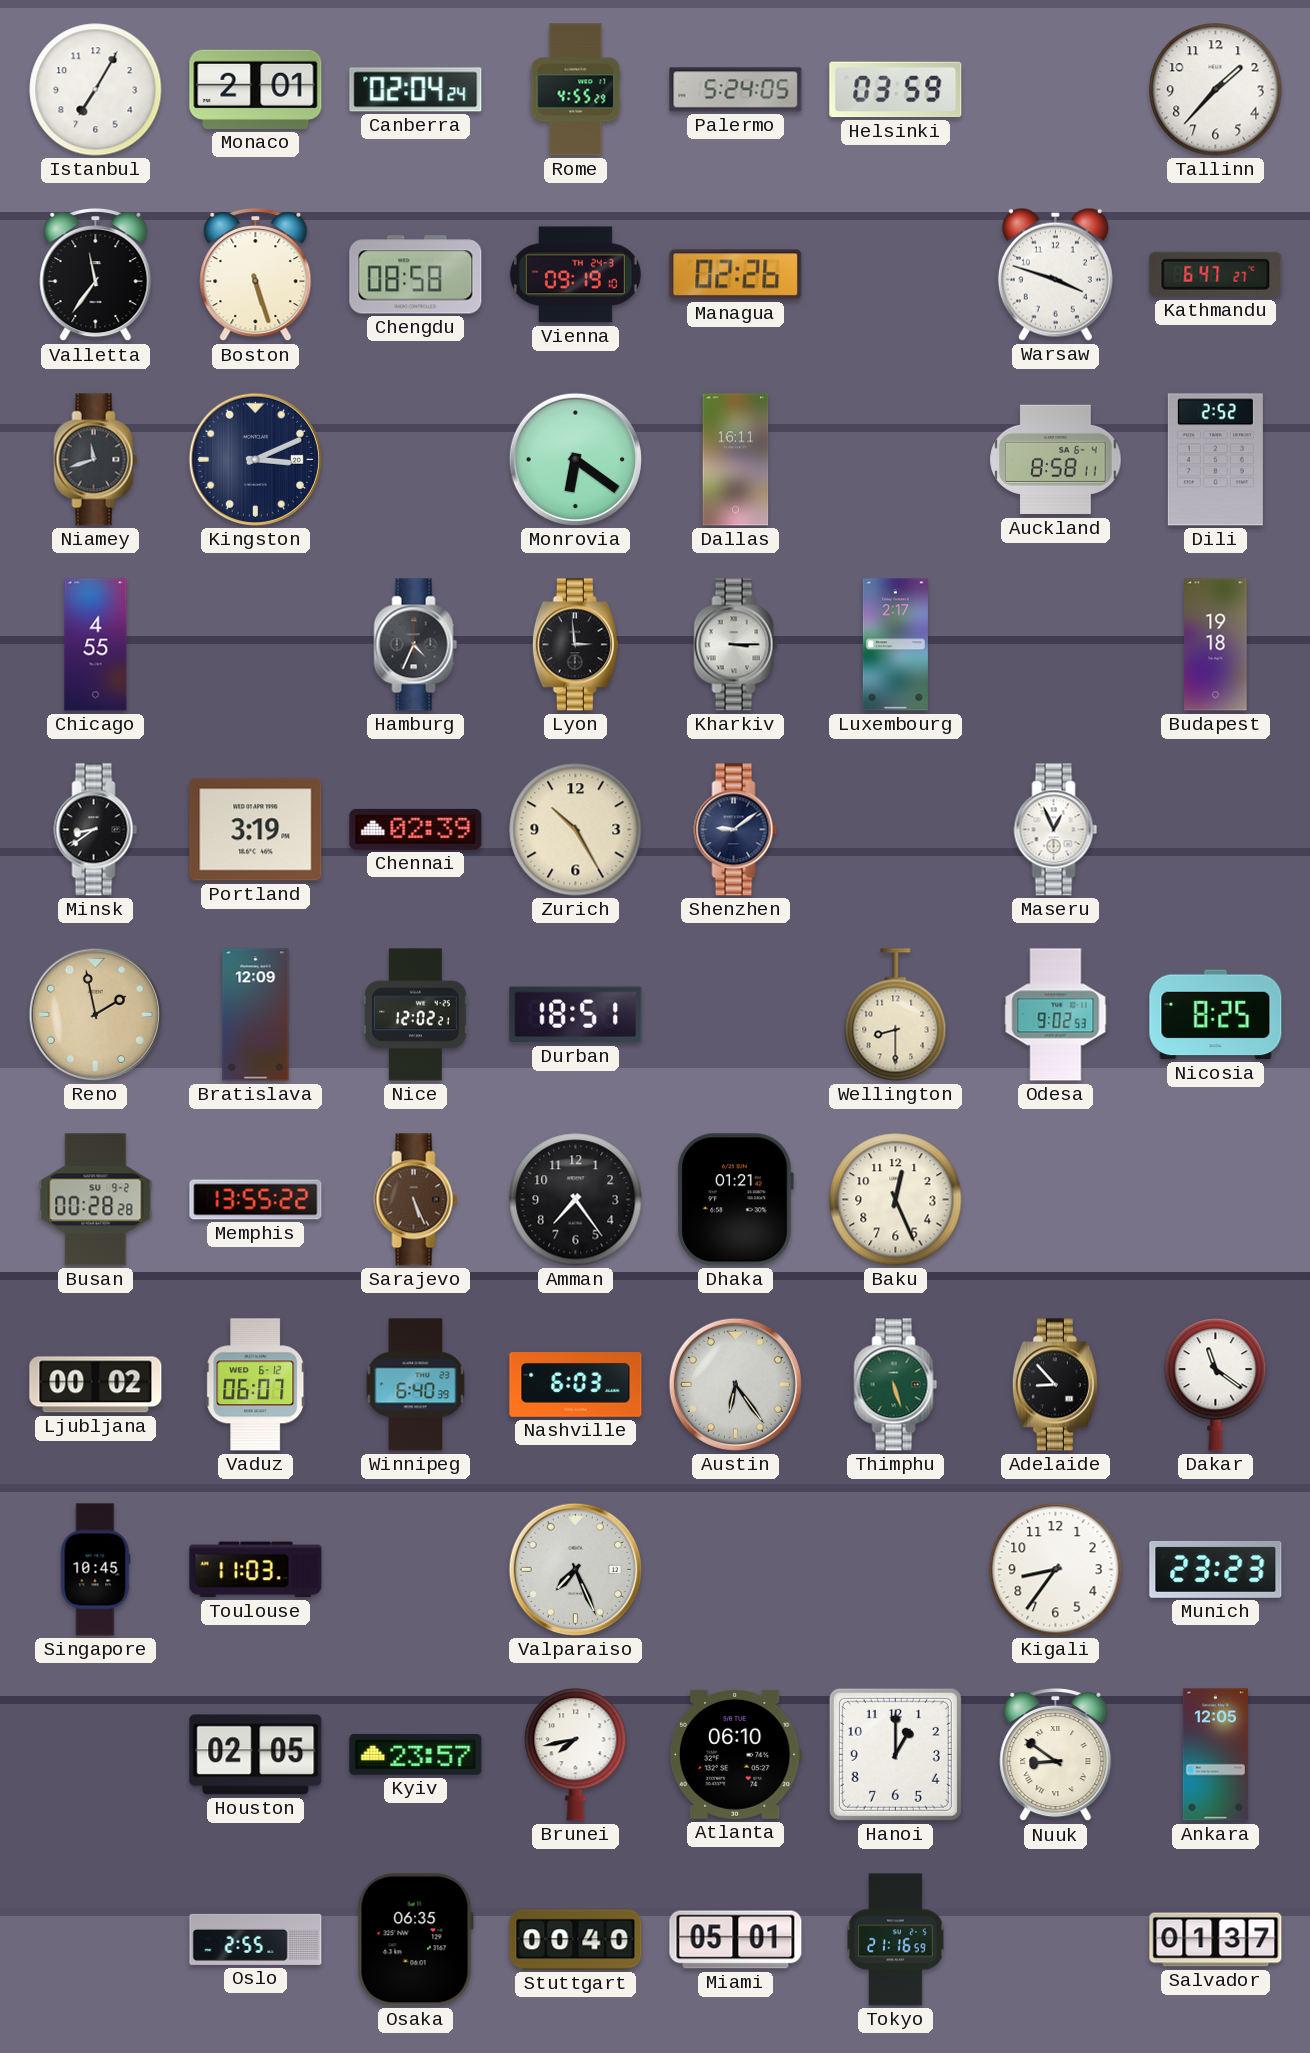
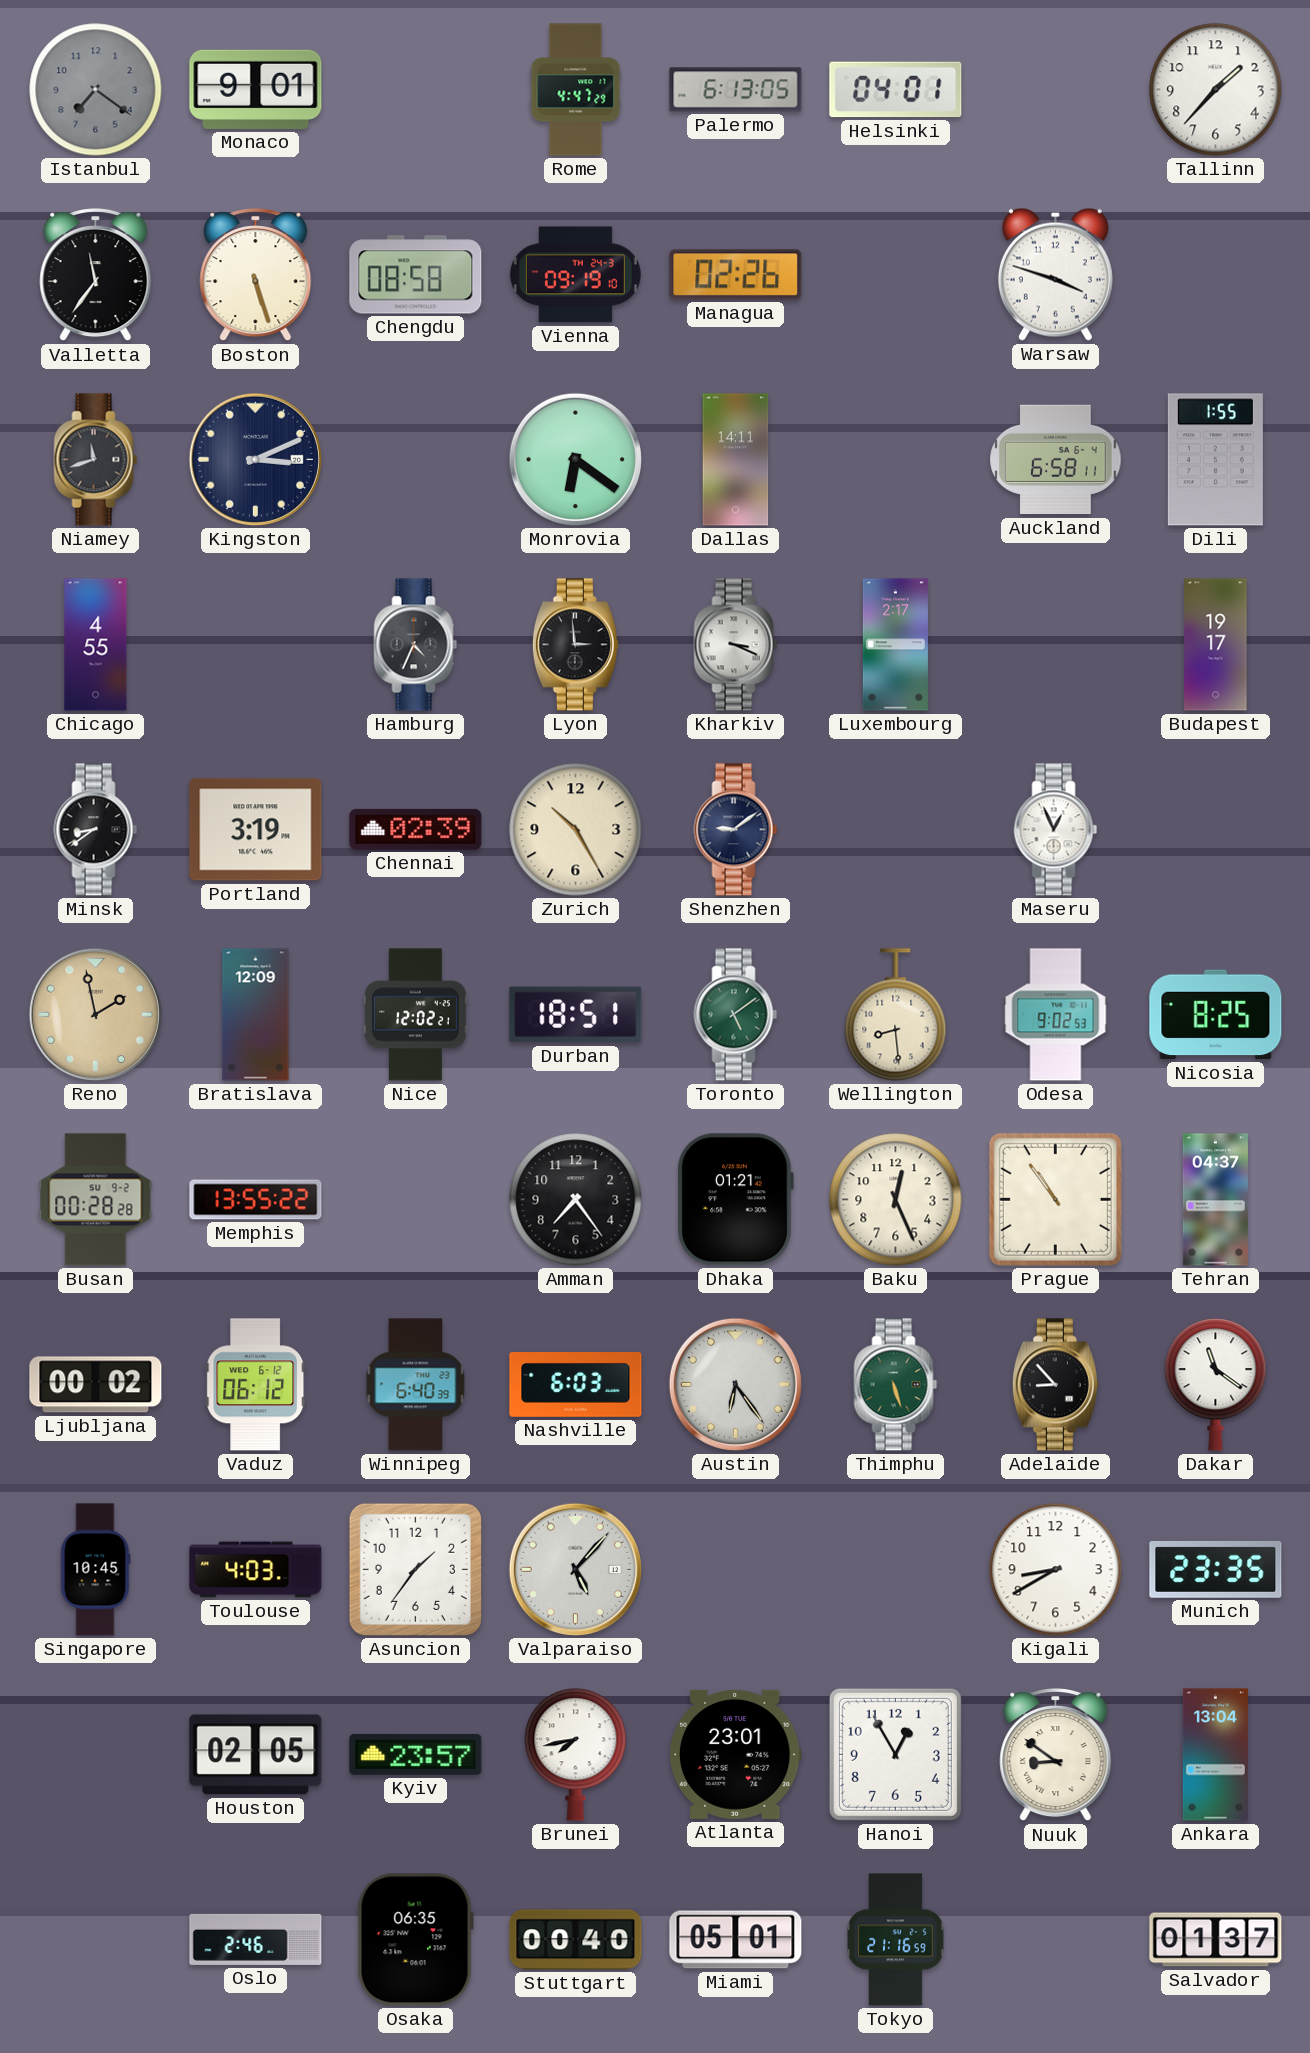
Istanbul: 7:05 -> 7:21
Istanbul dial: white -> grey
Monaco: 2:01 -> 9:01
Canberra: 02:04 -> none
Rome: 4:55 -> 4:47
Palermo: 5:24 -> 6:13
Helsinki: 03:59 -> 04:01
Kathmandu: 6:47 -> none
Dallas: 16:11 -> 14:11
Auckland: 8:58 -> 6:58
Dili: 2:52 -> 1:55
Kharkiv: 3:15 -> 3:19
Budapest: 19:18 -> 19:17
Toronto: none -> 5:09
Wellington: 8:30 -> 8:29
Sarajevo: 5:26 -> none
Prague: none -> 10:54
Tehran: none -> 04:37
Vaduz: 06:07 -> 06:12
Toulouse: 11:03 -> 4:03
Asuncion: none -> 1:36
Valparaiso: 7:26 -> 5:07
Kigali: 8:36 -> 8:40
Munich: 23:23 -> 23:35
Atlanta: 06:10 -> 23:01
Hanoi: 1:00 -> 12:55
Ankara: 12:05 -> 13:04
Oslo: 2:55 -> 2:46
